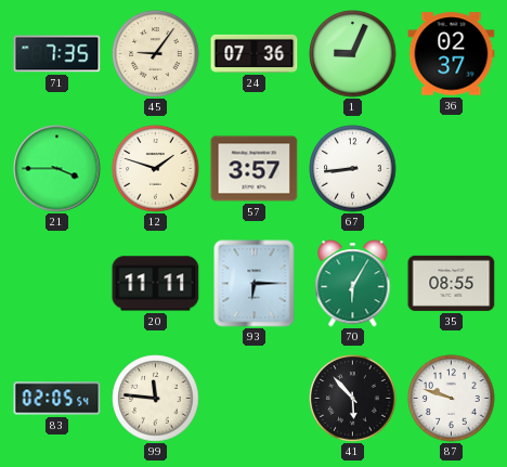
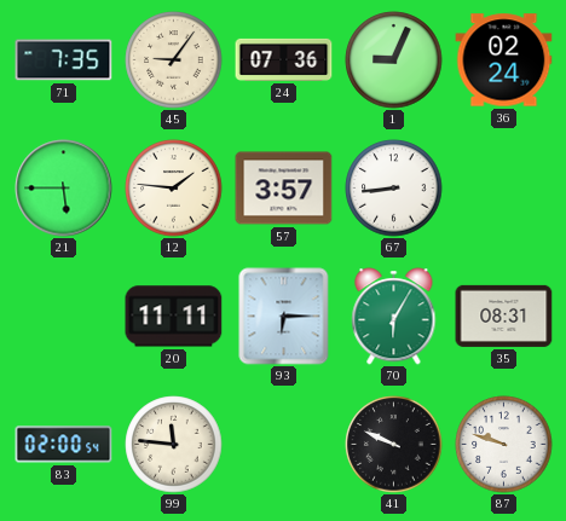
36: 02:37 -> 02:24
21: 3:45 -> 5:45
12: 1:48 -> 1:46
35: 08:55 -> 08:31
83: 02:05 -> 02:00
41: 5:53 -> 9:49
